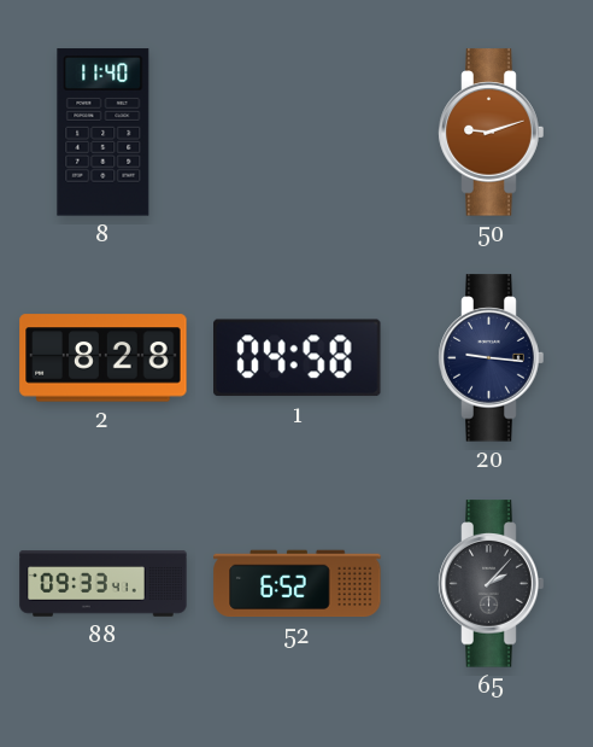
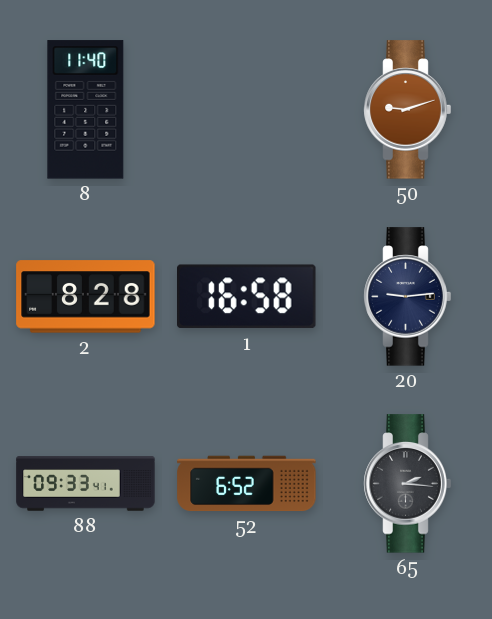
1: 04:58 -> 16:58
20: 9:16 -> 9:14
65: 2:07 -> 2:16
